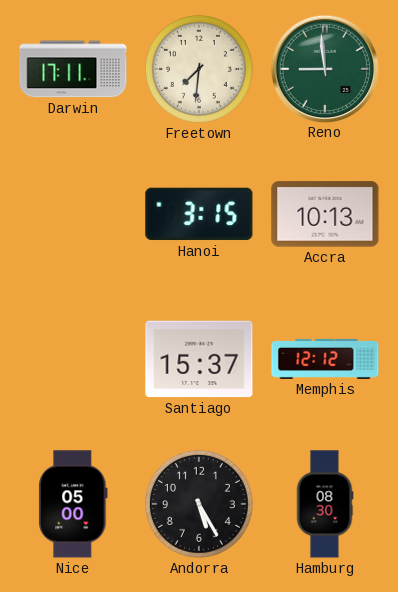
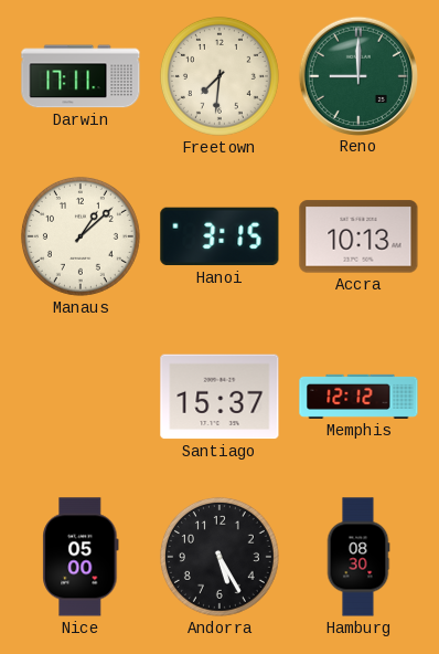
Reno: 8:59 -> 9:00
Manaus: none -> 1:08
